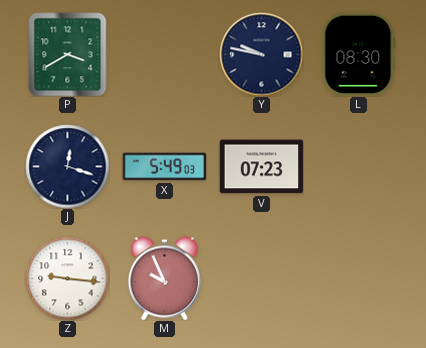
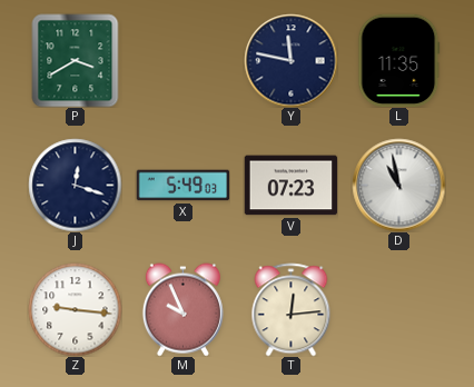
Y: 9:47 -> 11:47
L: 08:30 -> 11:35
D: none -> 10:58
T: none -> 12:14
